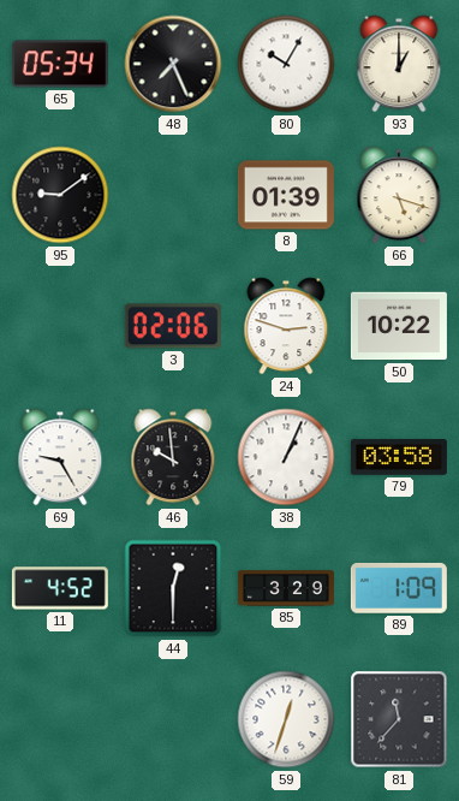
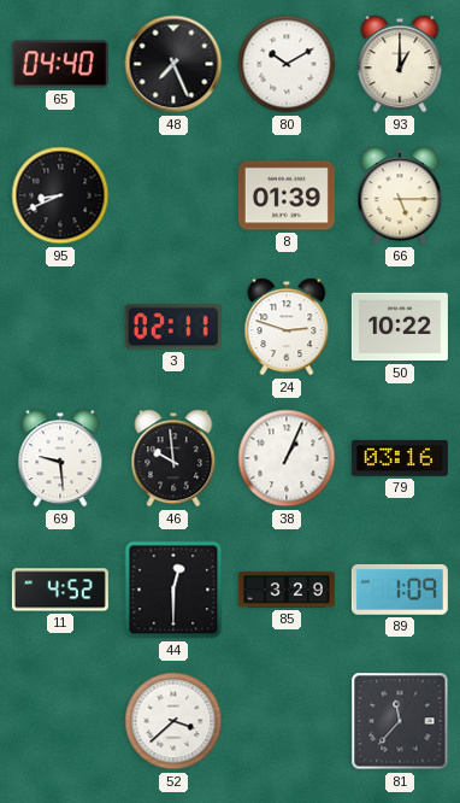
65: 05:34 -> 04:40
80: 10:05 -> 10:10
95: 9:09 -> 8:41
66: 5:18 -> 5:15
3: 02:06 -> 02:11
69: 9:25 -> 9:29
79: 03:58 -> 03:16
52: none -> 3:38
59: 12:33 -> none
